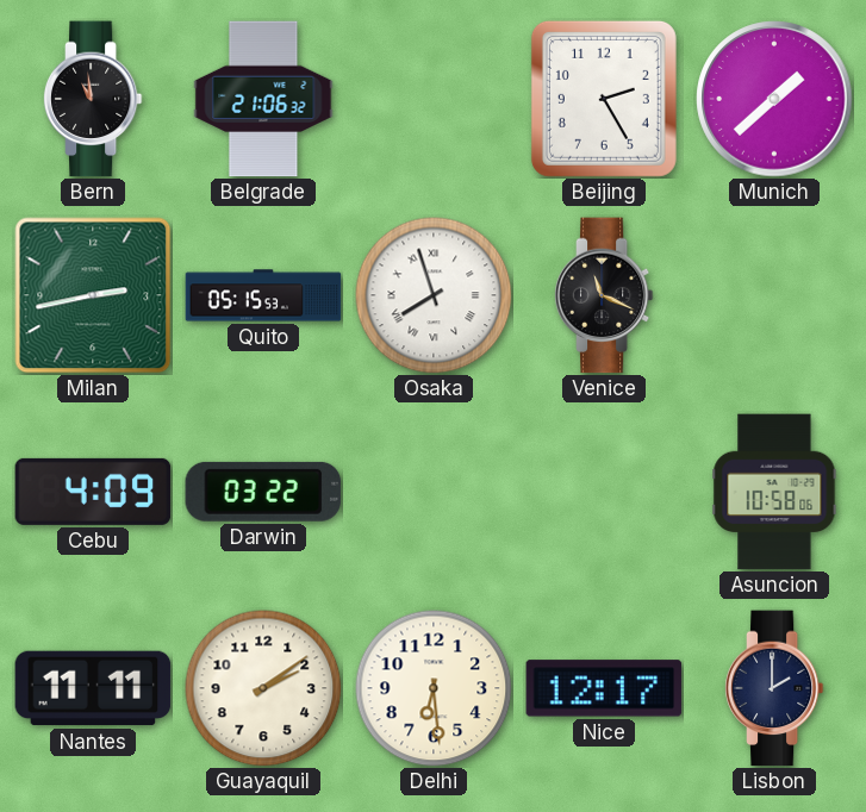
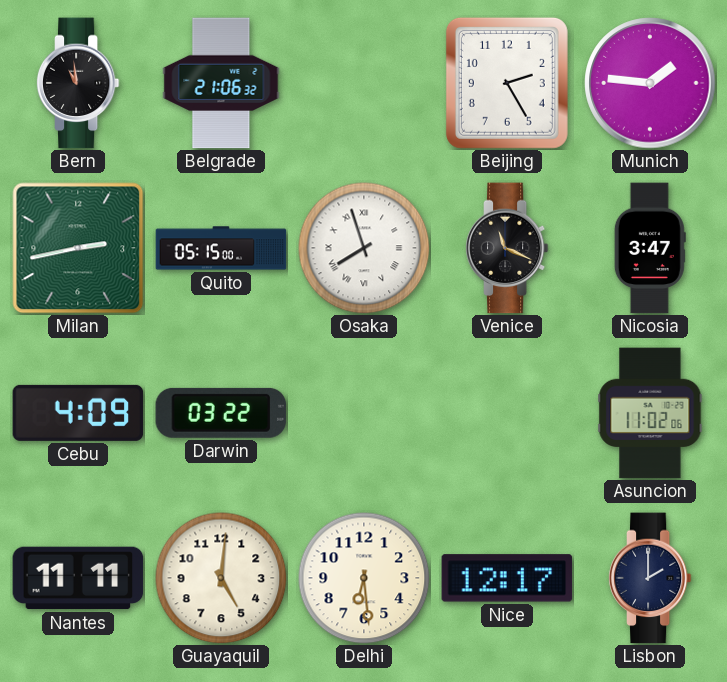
Munich: 1:38 -> 1:46
Quito: 05:15:53 -> 05:15:00
Nicosia: none -> 3:47
Asuncion: 10:58 -> 11:02
Guayaquil: 2:09 -> 5:01
